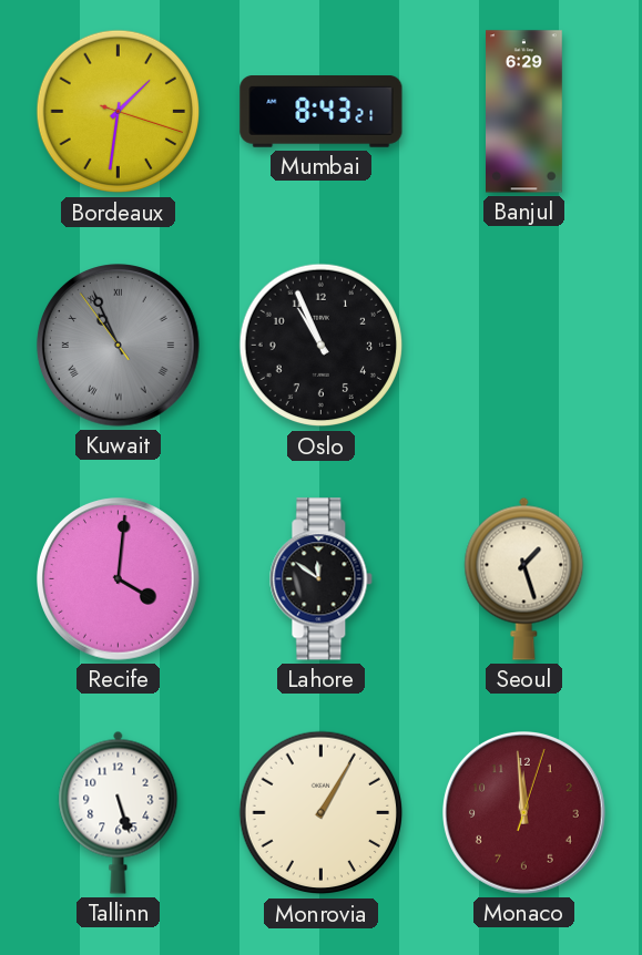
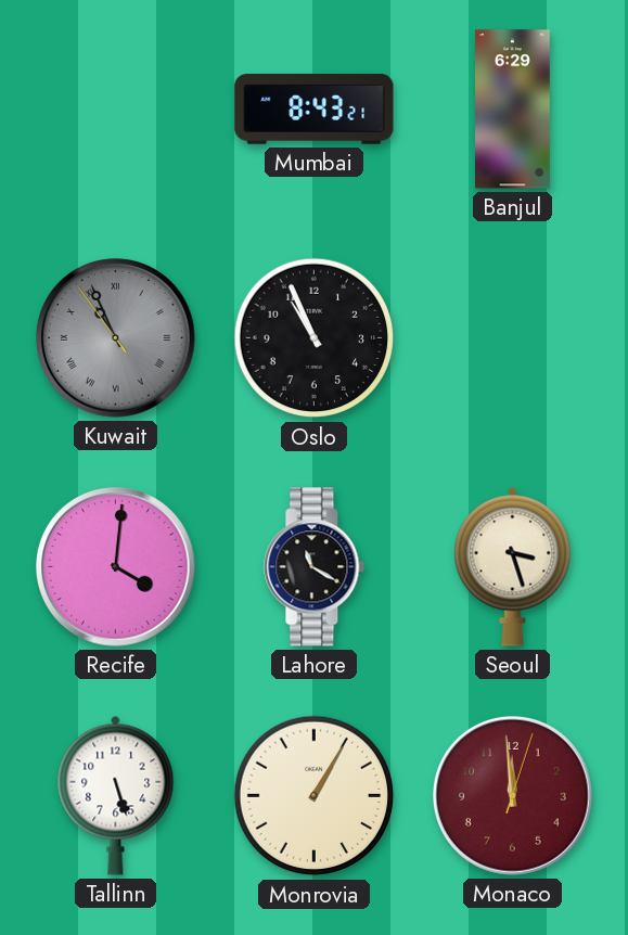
Bordeaux: 1:31 -> none
Lahore: 11:51 -> 11:20
Seoul: 1:27 -> 3:27
